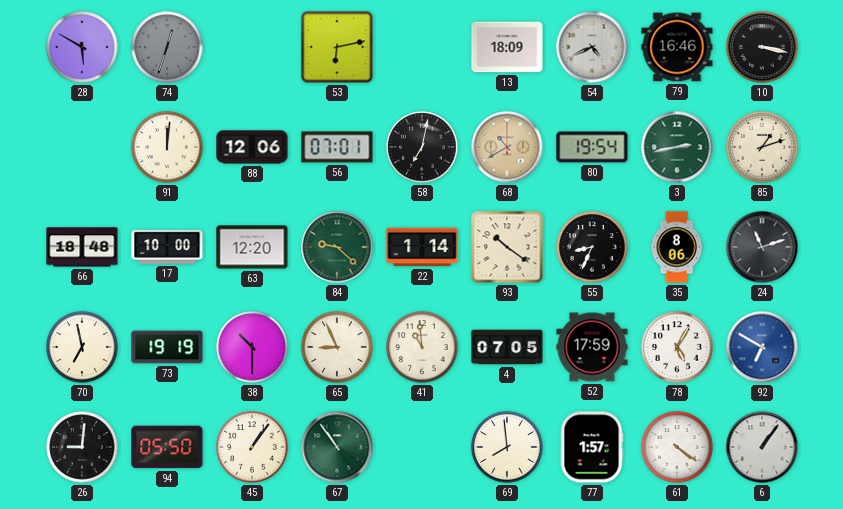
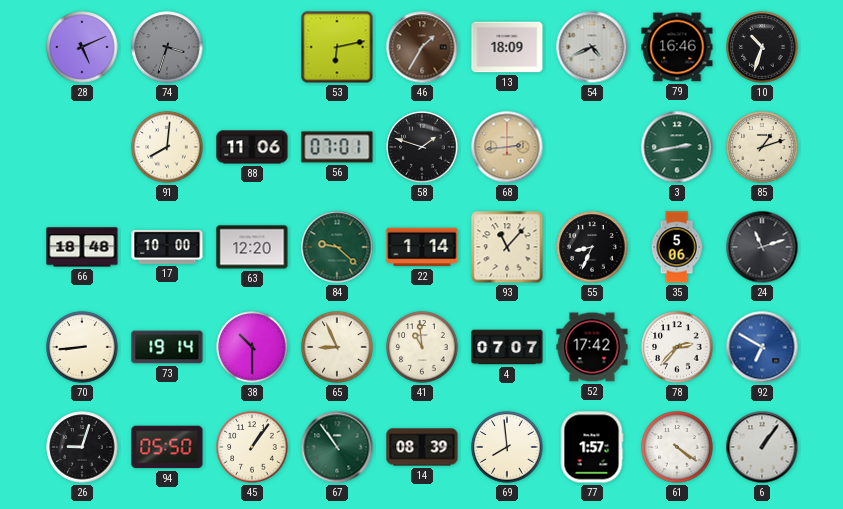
28: 5:50 -> 5:11
74: 12:33 -> 3:33
46: none -> 1:35
10: 3:17 -> 10:33
91: 12:01 -> 8:01
88: 12:06 -> 11:06
58: 7:02 -> 1:48
68: 10:40 -> 2:44
80: 19:54 -> none
93: 10:21 -> 11:07
35: 8:06 -> 5:06
70: 6:58 -> 8:44
73: 19:19 -> 19:14
4: 07:05 -> 07:07
52: 17:59 -> 17:42
78: 5:05 -> 2:37
26: 9:01 -> 9:03
14: none -> 08:39
